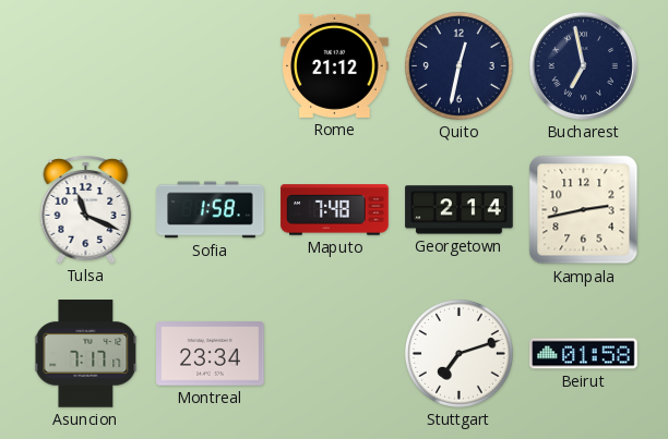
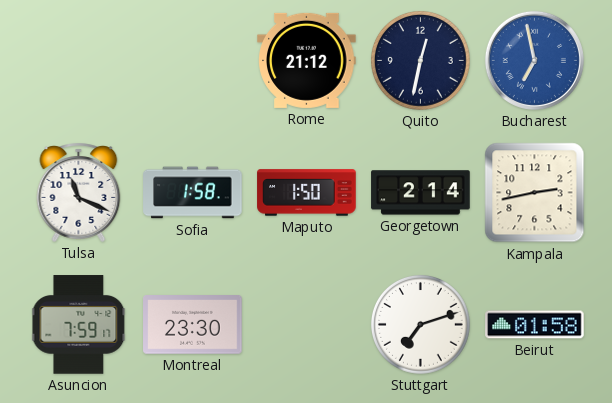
Bucharest dial: navy -> blue
Maputo: 7:48 -> 1:50
Asuncion: 7:17 -> 7:59
Montreal: 23:34 -> 23:30
